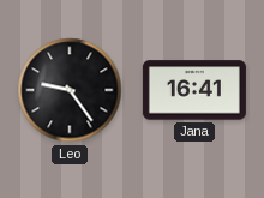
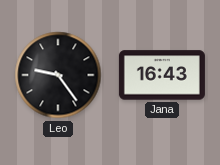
Jana: 16:41 -> 16:43
